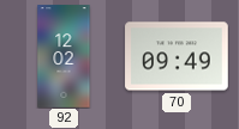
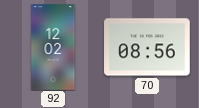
70: 09:49 -> 08:56
